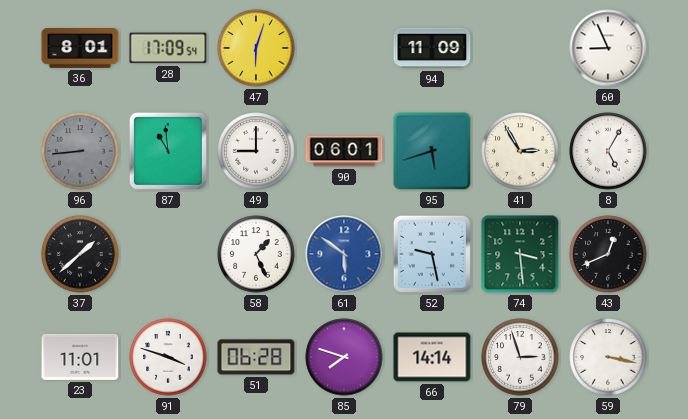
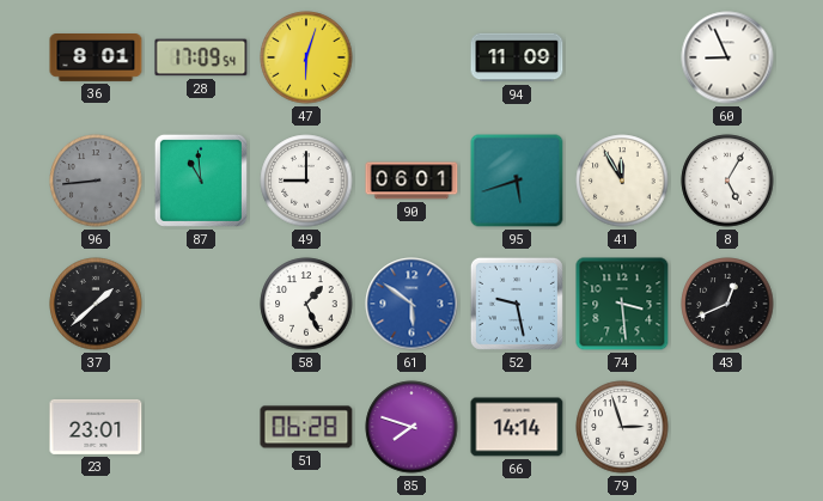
41: 2:55 -> 11:55
23: 11:01 -> 23:01
91: 3:48 -> none
59: 3:17 -> none
